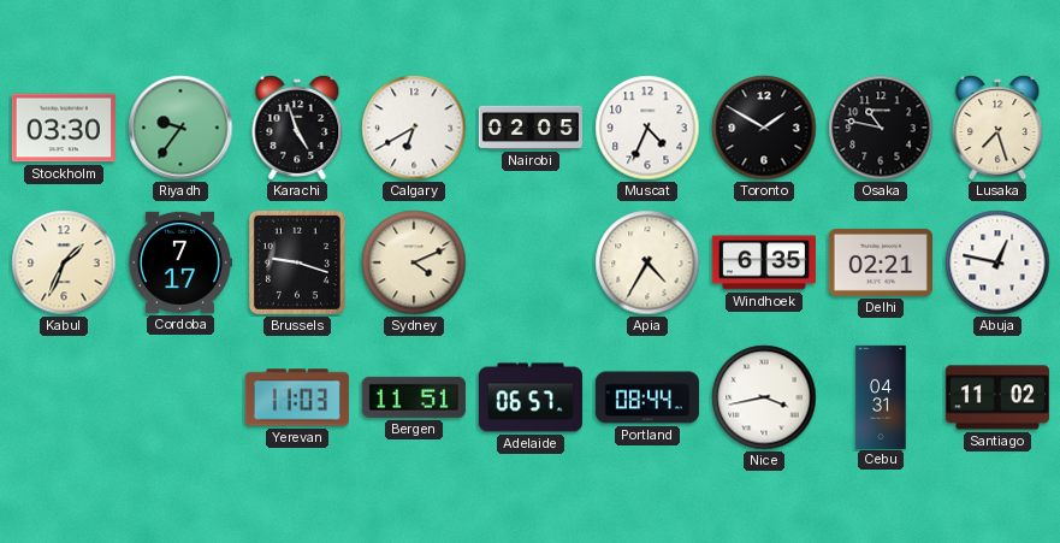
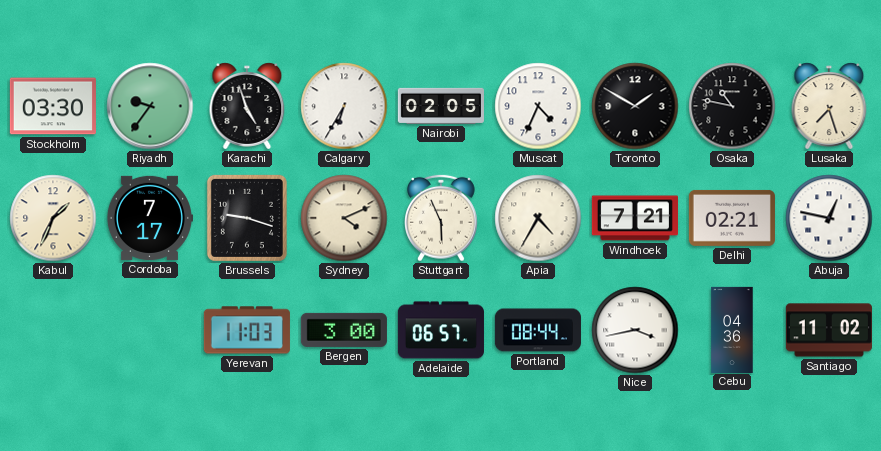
Calgary: 6:40 -> 6:35
Stuttgart: none -> 5:56
Windhoek: 6:35 -> 7:21
Bergen: 11:51 -> 3:00
Cebu: 04:31 -> 04:36
